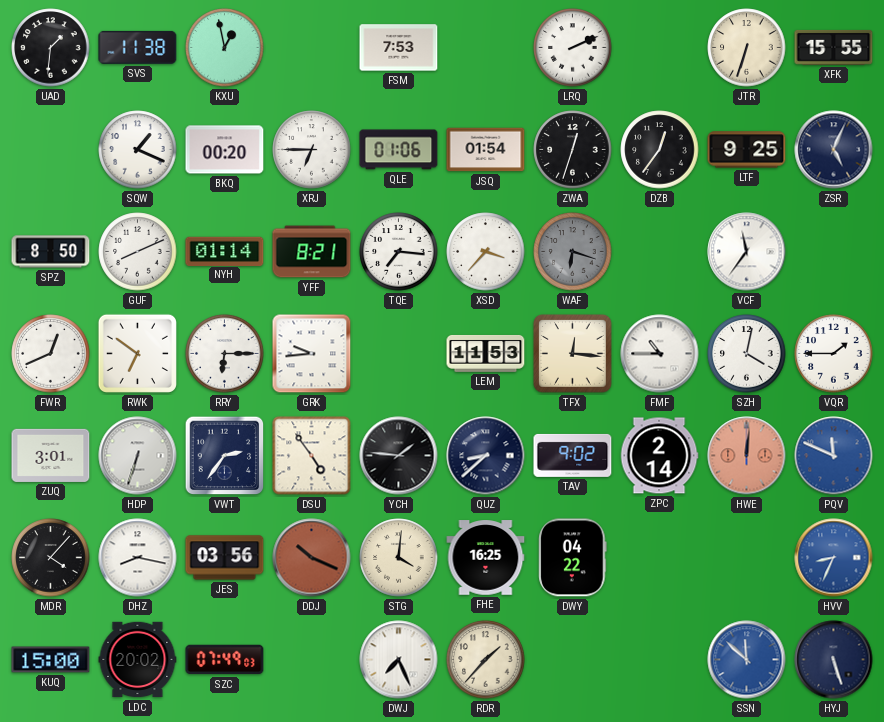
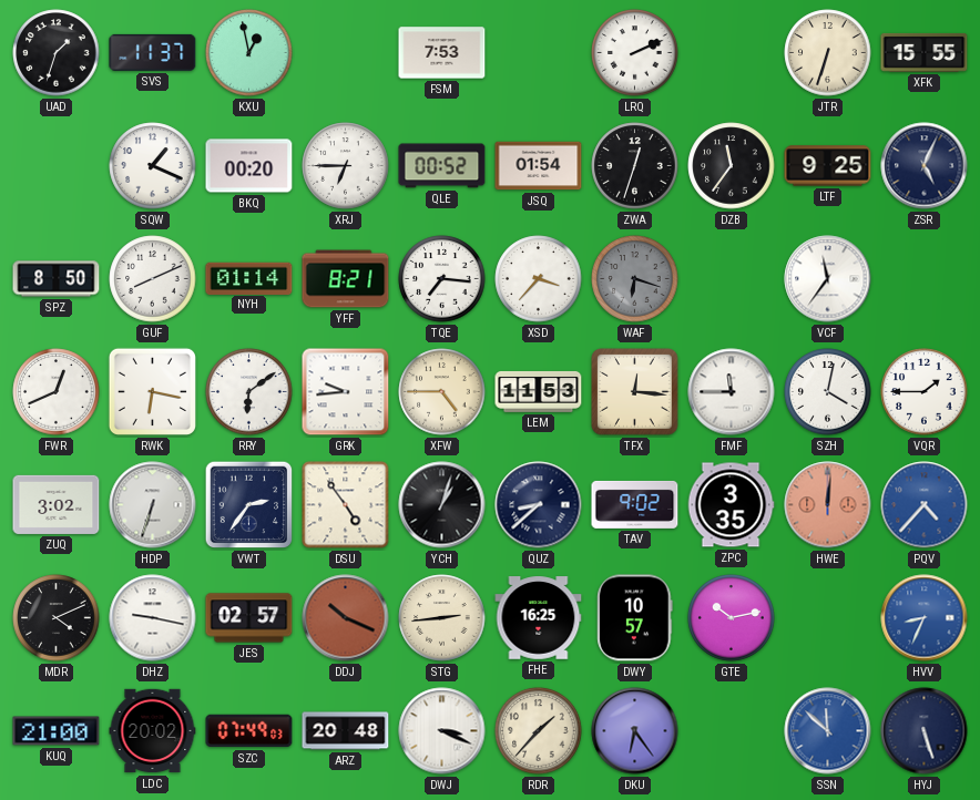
UAD: 1:31 -> 1:33
SVS: 11:38 -> 11:37
QLE: 01:06 -> 00:52
DZB: 12:36 -> 11:36
RWK: 6:51 -> 6:17
RRY: 6:15 -> 6:09
XFW: none -> 4:45
FMF: 10:45 -> 11:45
ZUQ: 3:01 -> 3:02
YCH: 1:46 -> 1:03
ZPC: 2:14 -> 3:35
PQV: 11:49 -> 4:37
MDR: 4:07 -> 4:11
DHZ: 8:17 -> 9:17
JES: 03:56 -> 02:57
STG: 4:01 -> 2:44
DWY: 04:22 -> 10:57
GTE: none -> 10:13
KUQ: 15:00 -> 21:00
ARZ: none -> 20:48
DWJ: 7:26 -> 3:19
DKU: none -> 6:24
